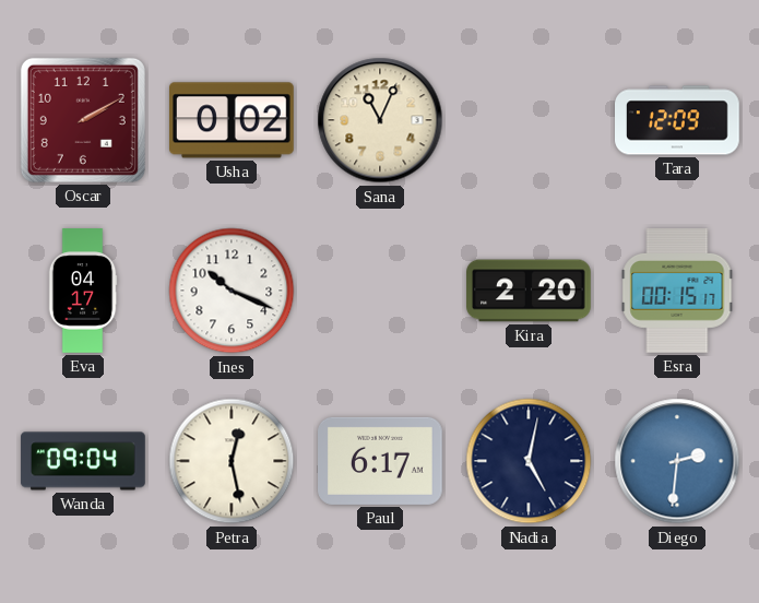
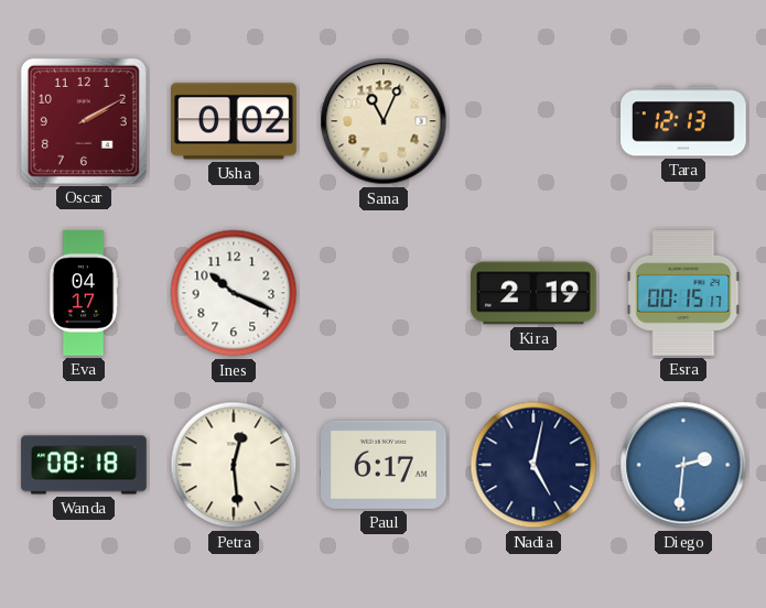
Tara: 12:09 -> 12:13
Kira: 2:20 -> 2:19
Wanda: 09:04 -> 08:18
Petra: 12:28 -> 12:29
